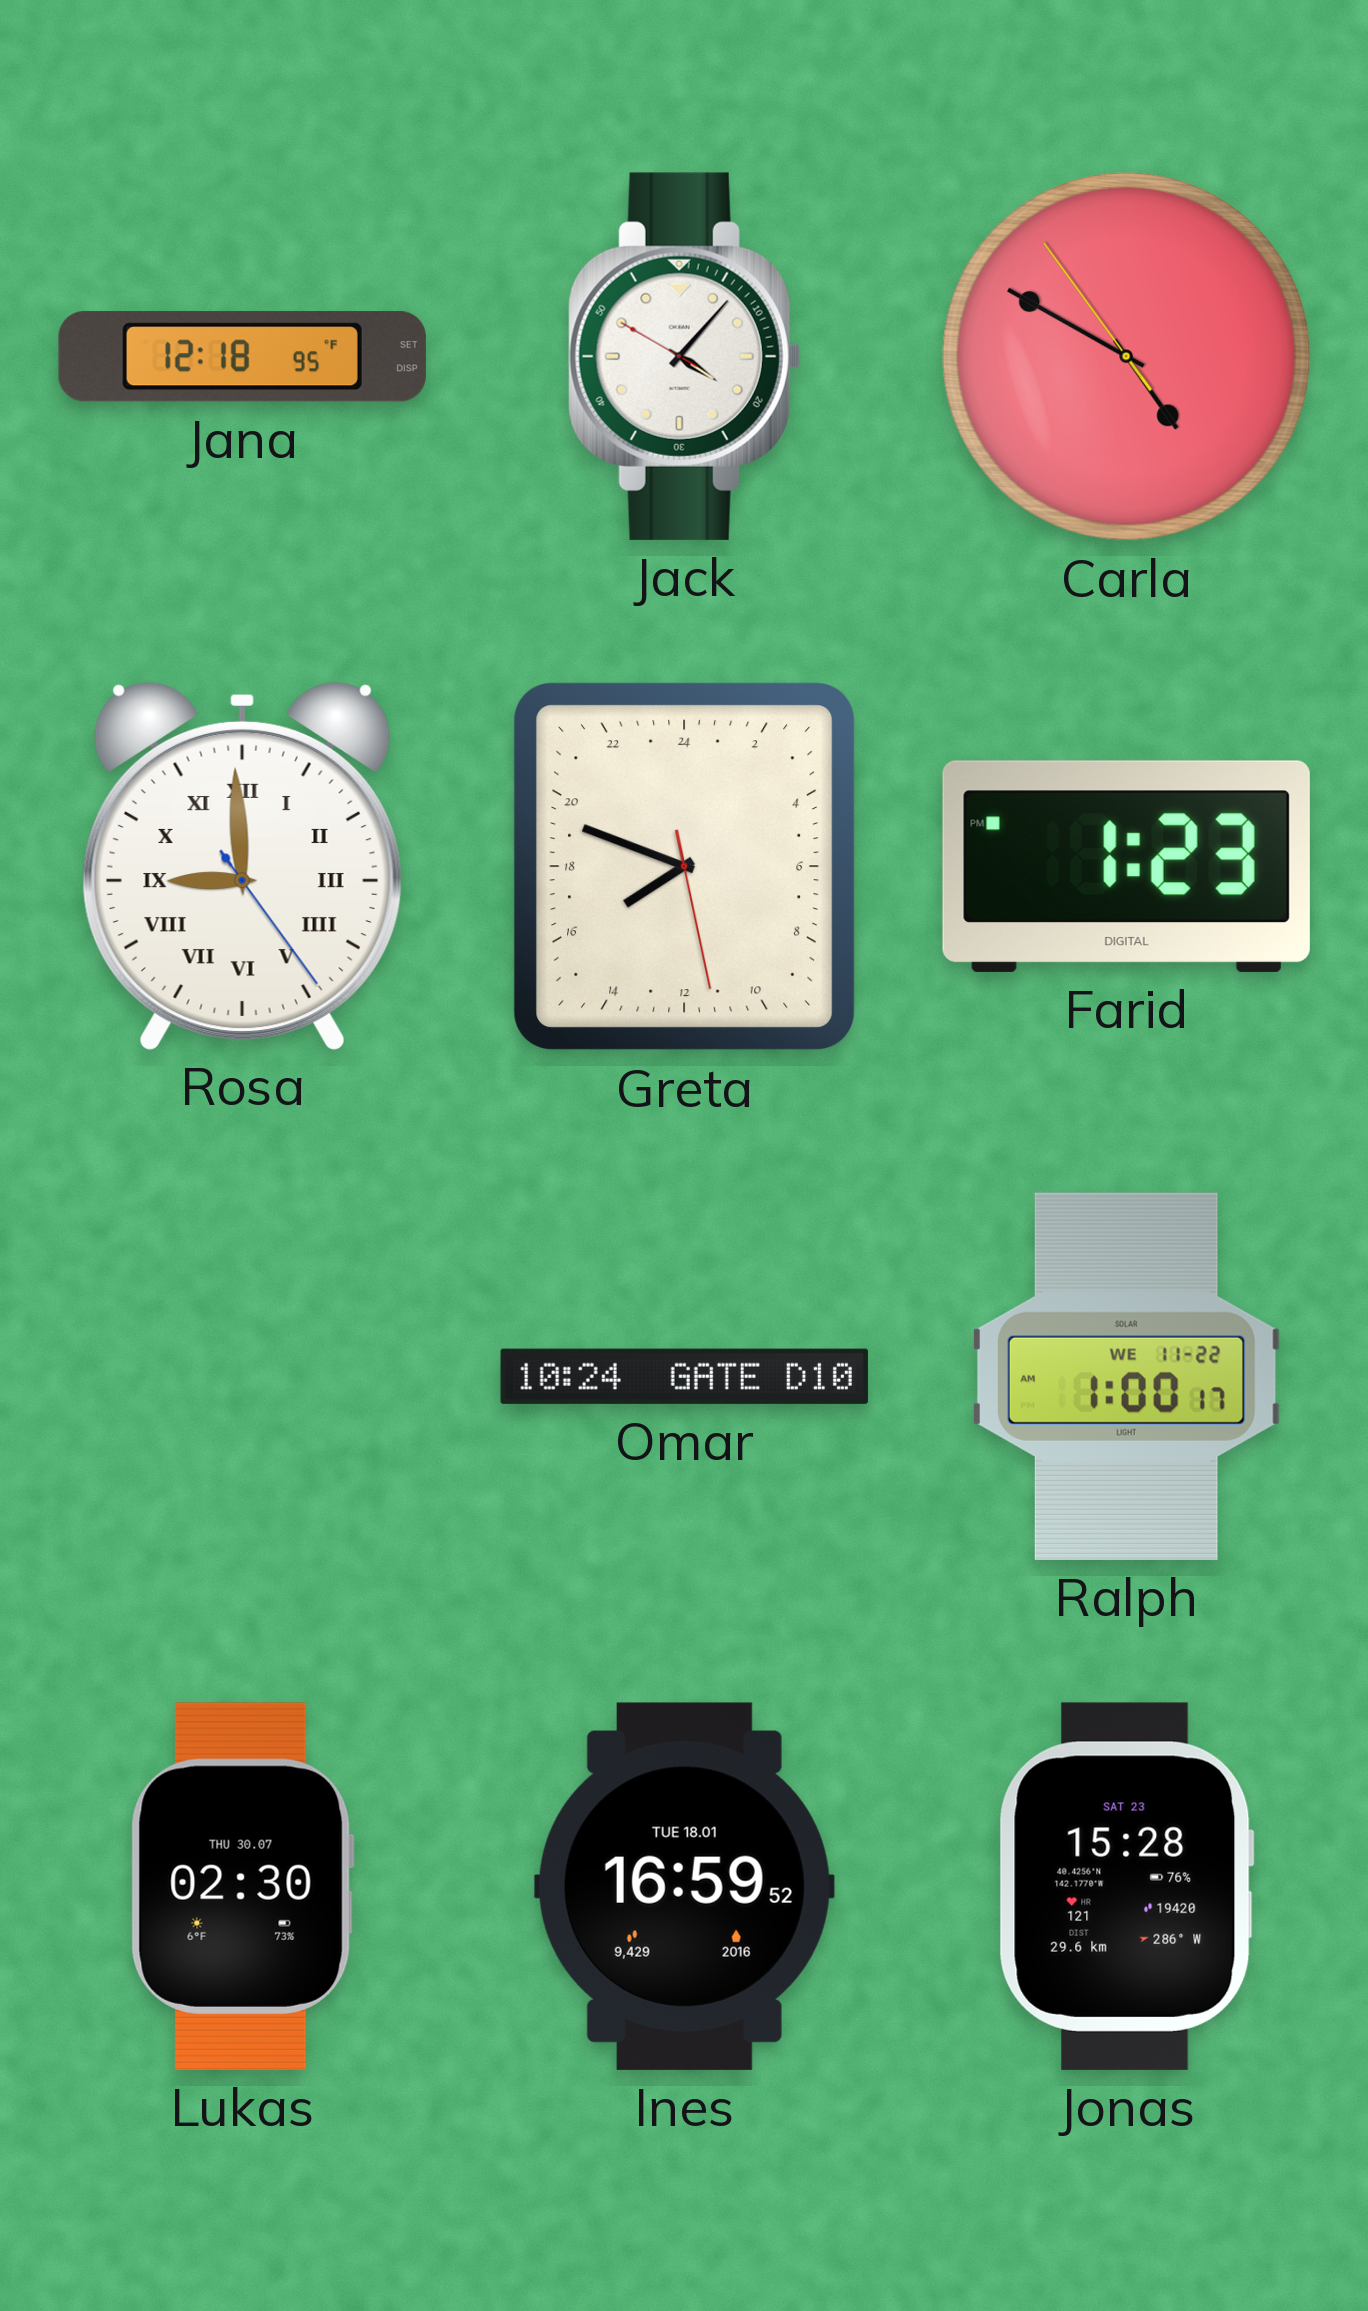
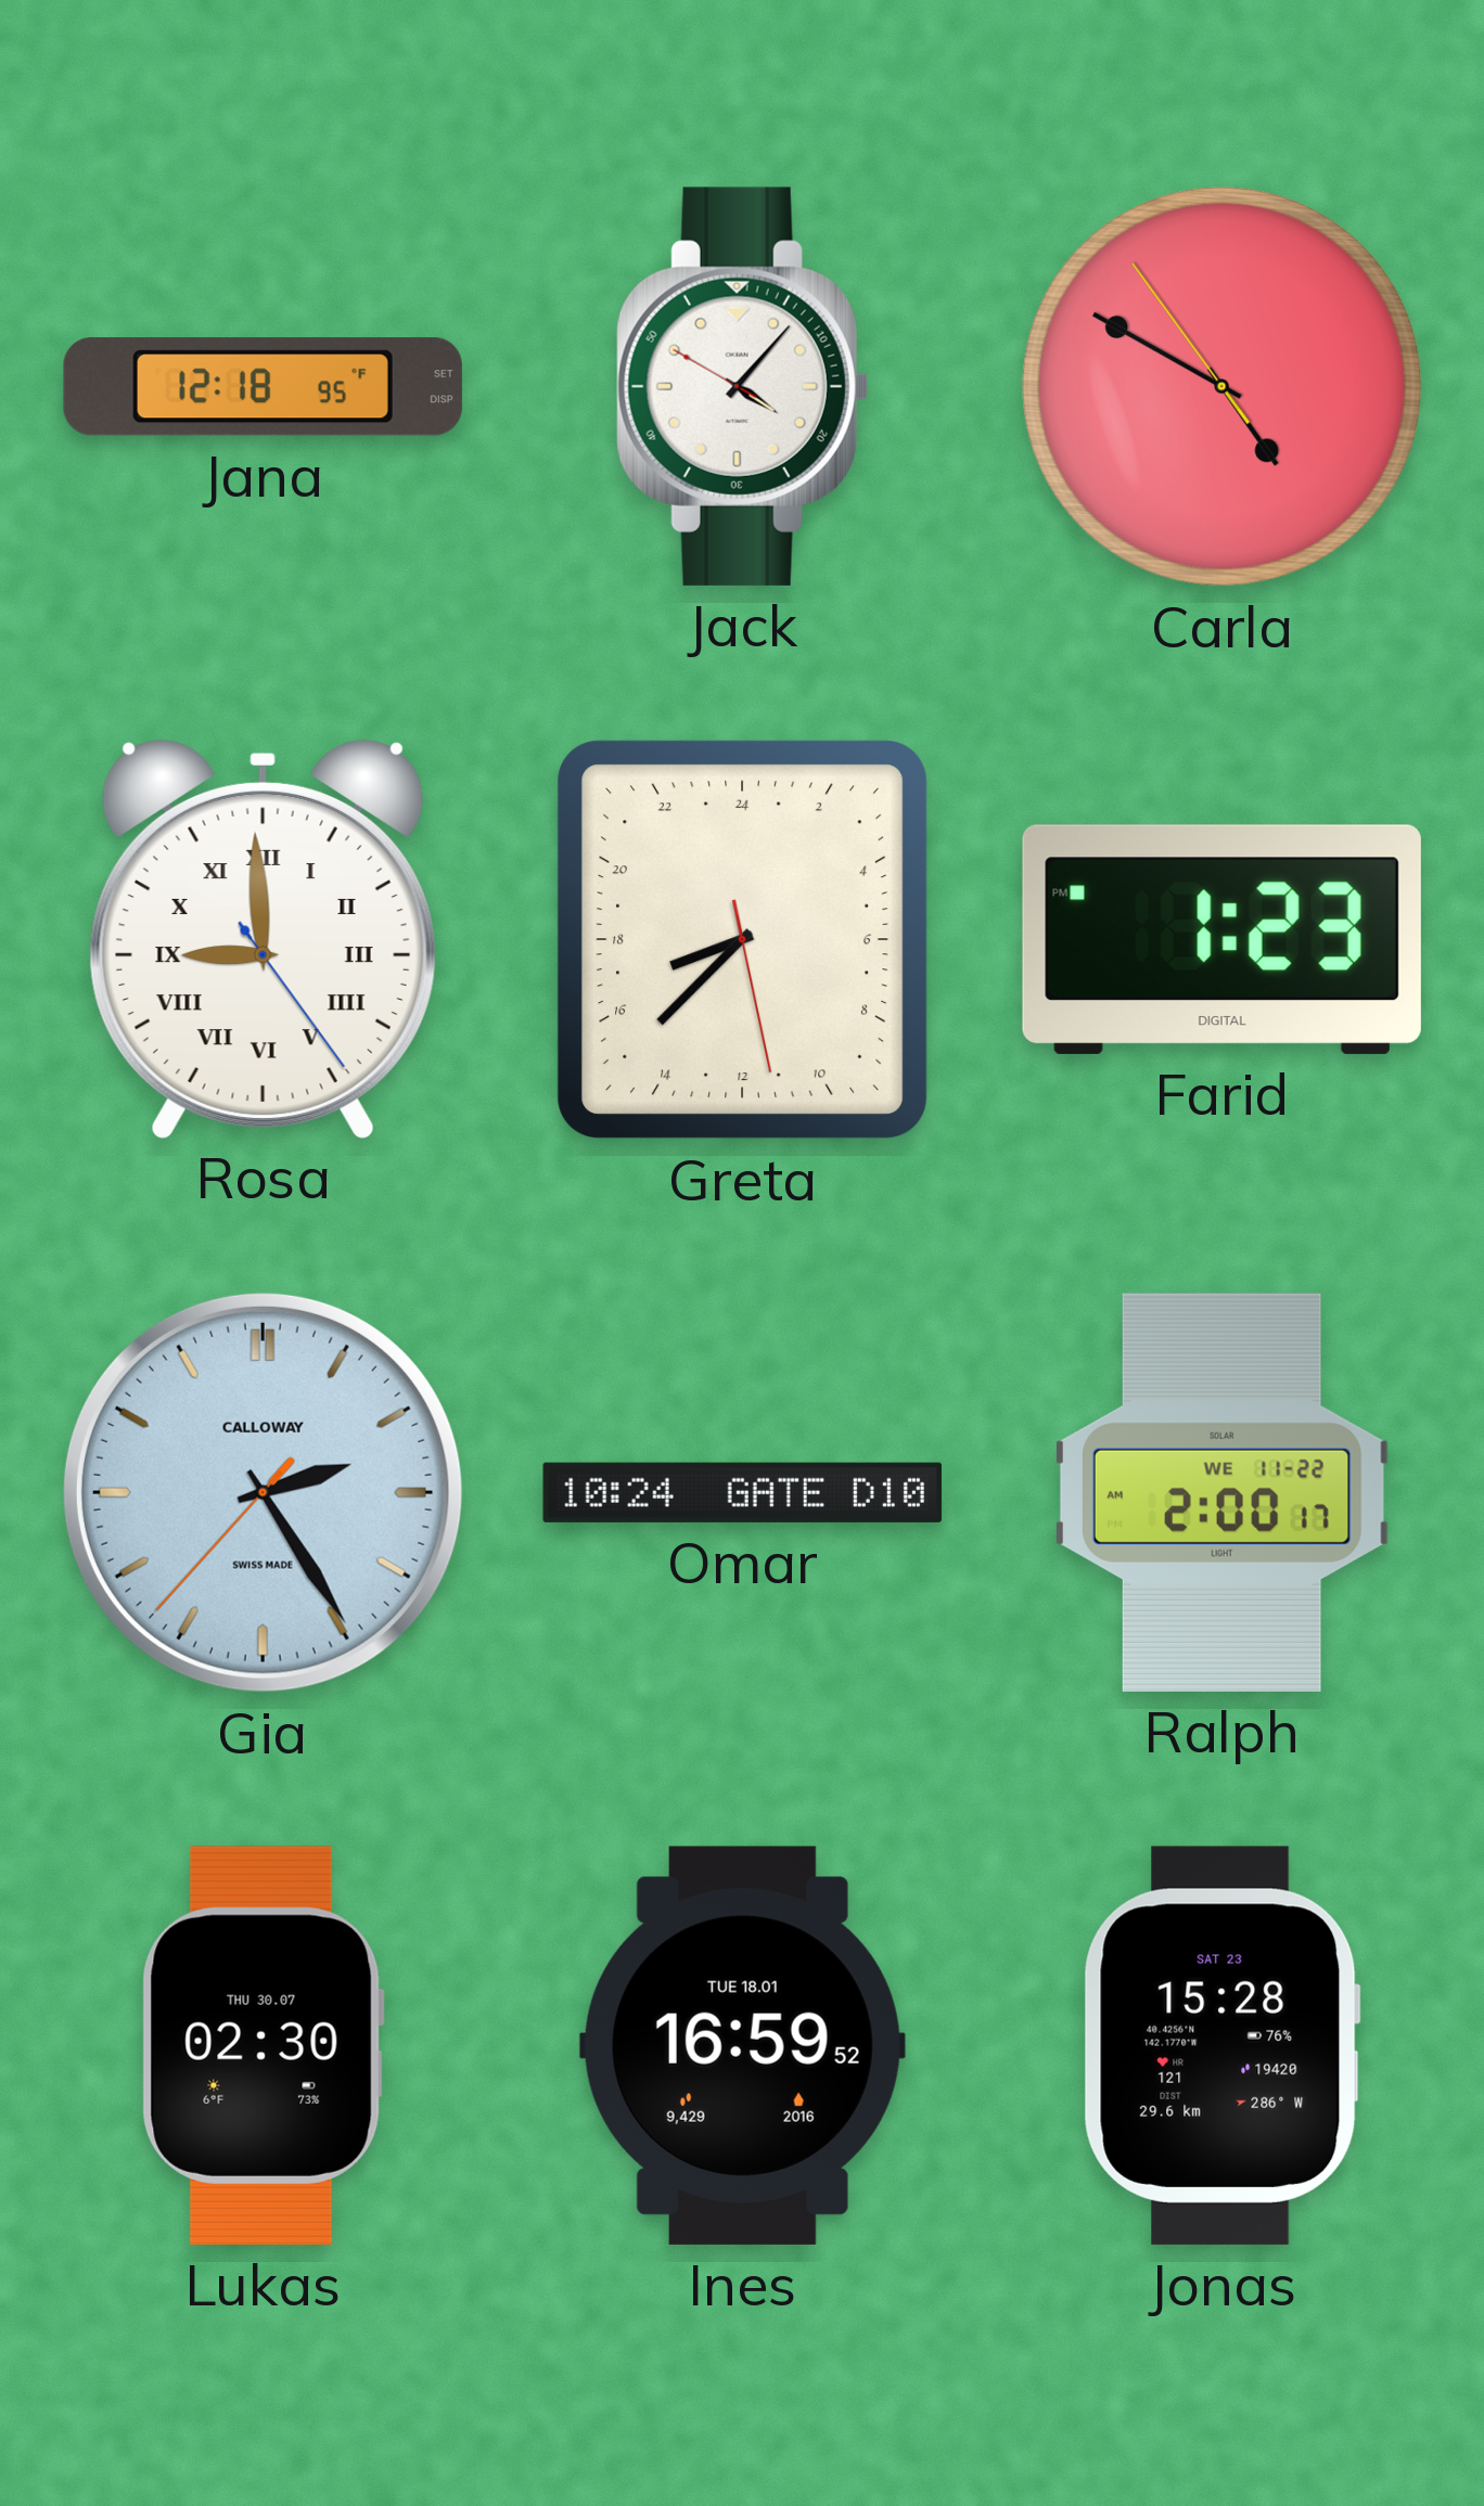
Greta: 15:48 -> 16:37
Gia: none -> 2:24
Ralph: 1:00 -> 2:00
